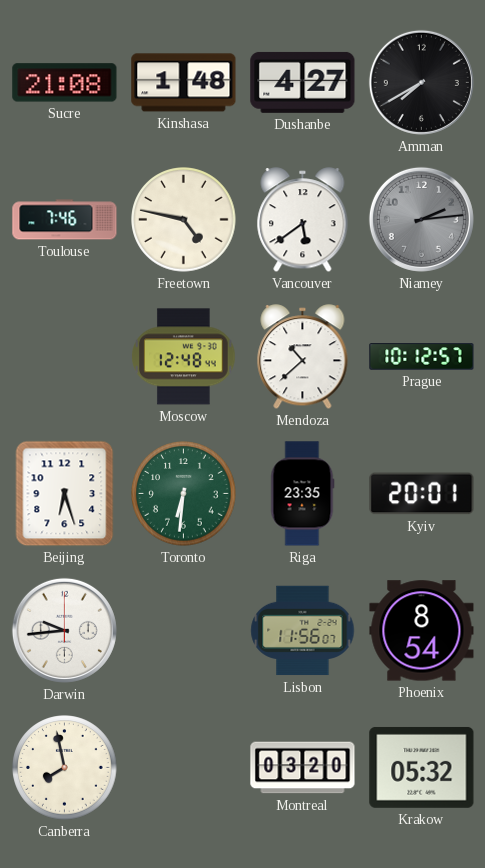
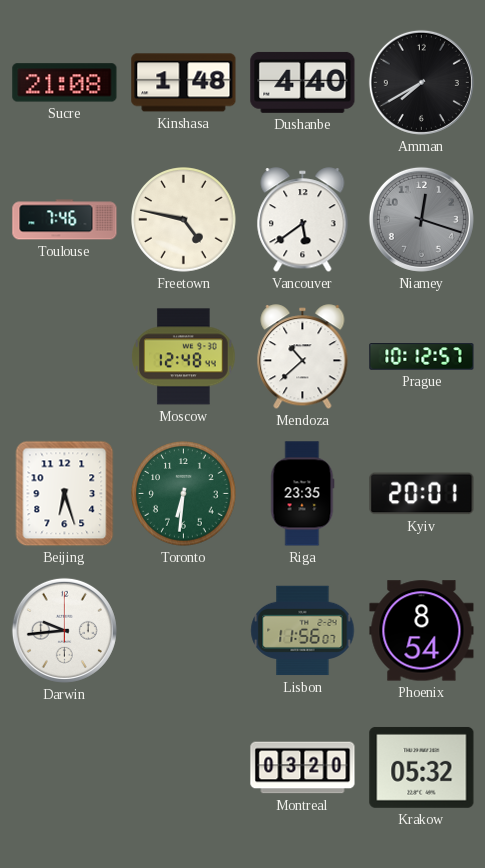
Dushanbe: 4:27 -> 4:40
Niamey: 2:14 -> 12:18
Canberra: 7:58 -> none
